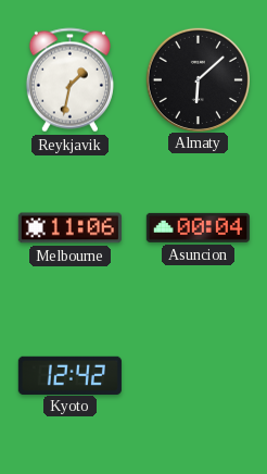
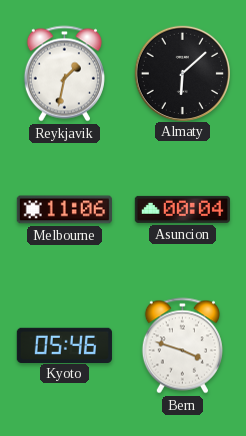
Kyoto: 12:42 -> 05:46
Bern: none -> 3:48
